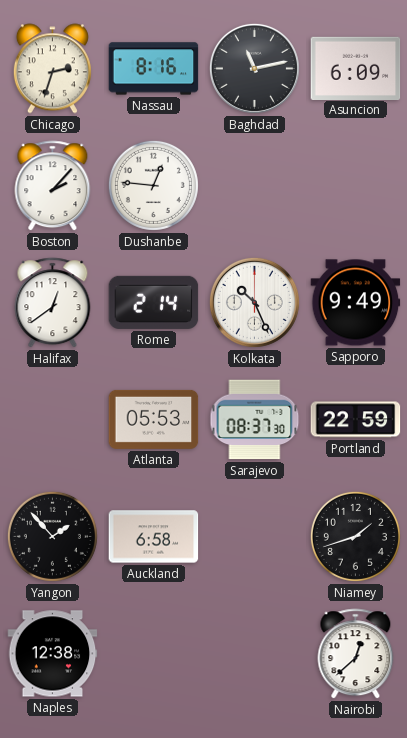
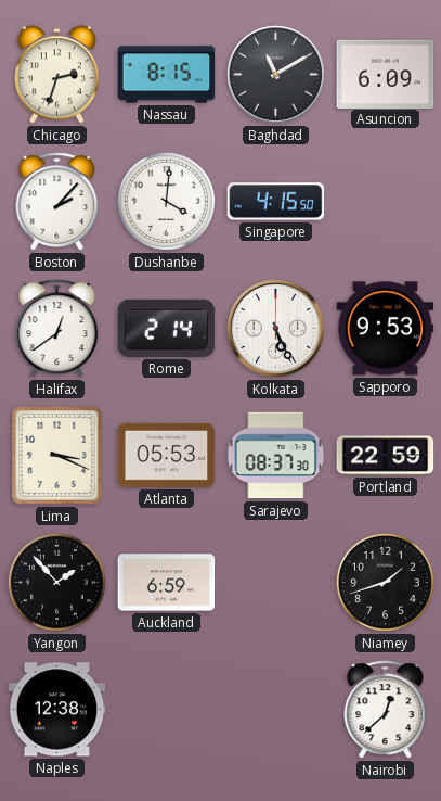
Nassau: 8:16 -> 8:15
Baghdad: 11:13 -> 11:10
Dushanbe: 12:46 -> 4:01
Singapore: none -> 4:15
Kolkata: 10:26 -> 5:26
Sapporo: 9:49 -> 9:53
Lima: none -> 3:19
Auckland: 6:58 -> 6:59
